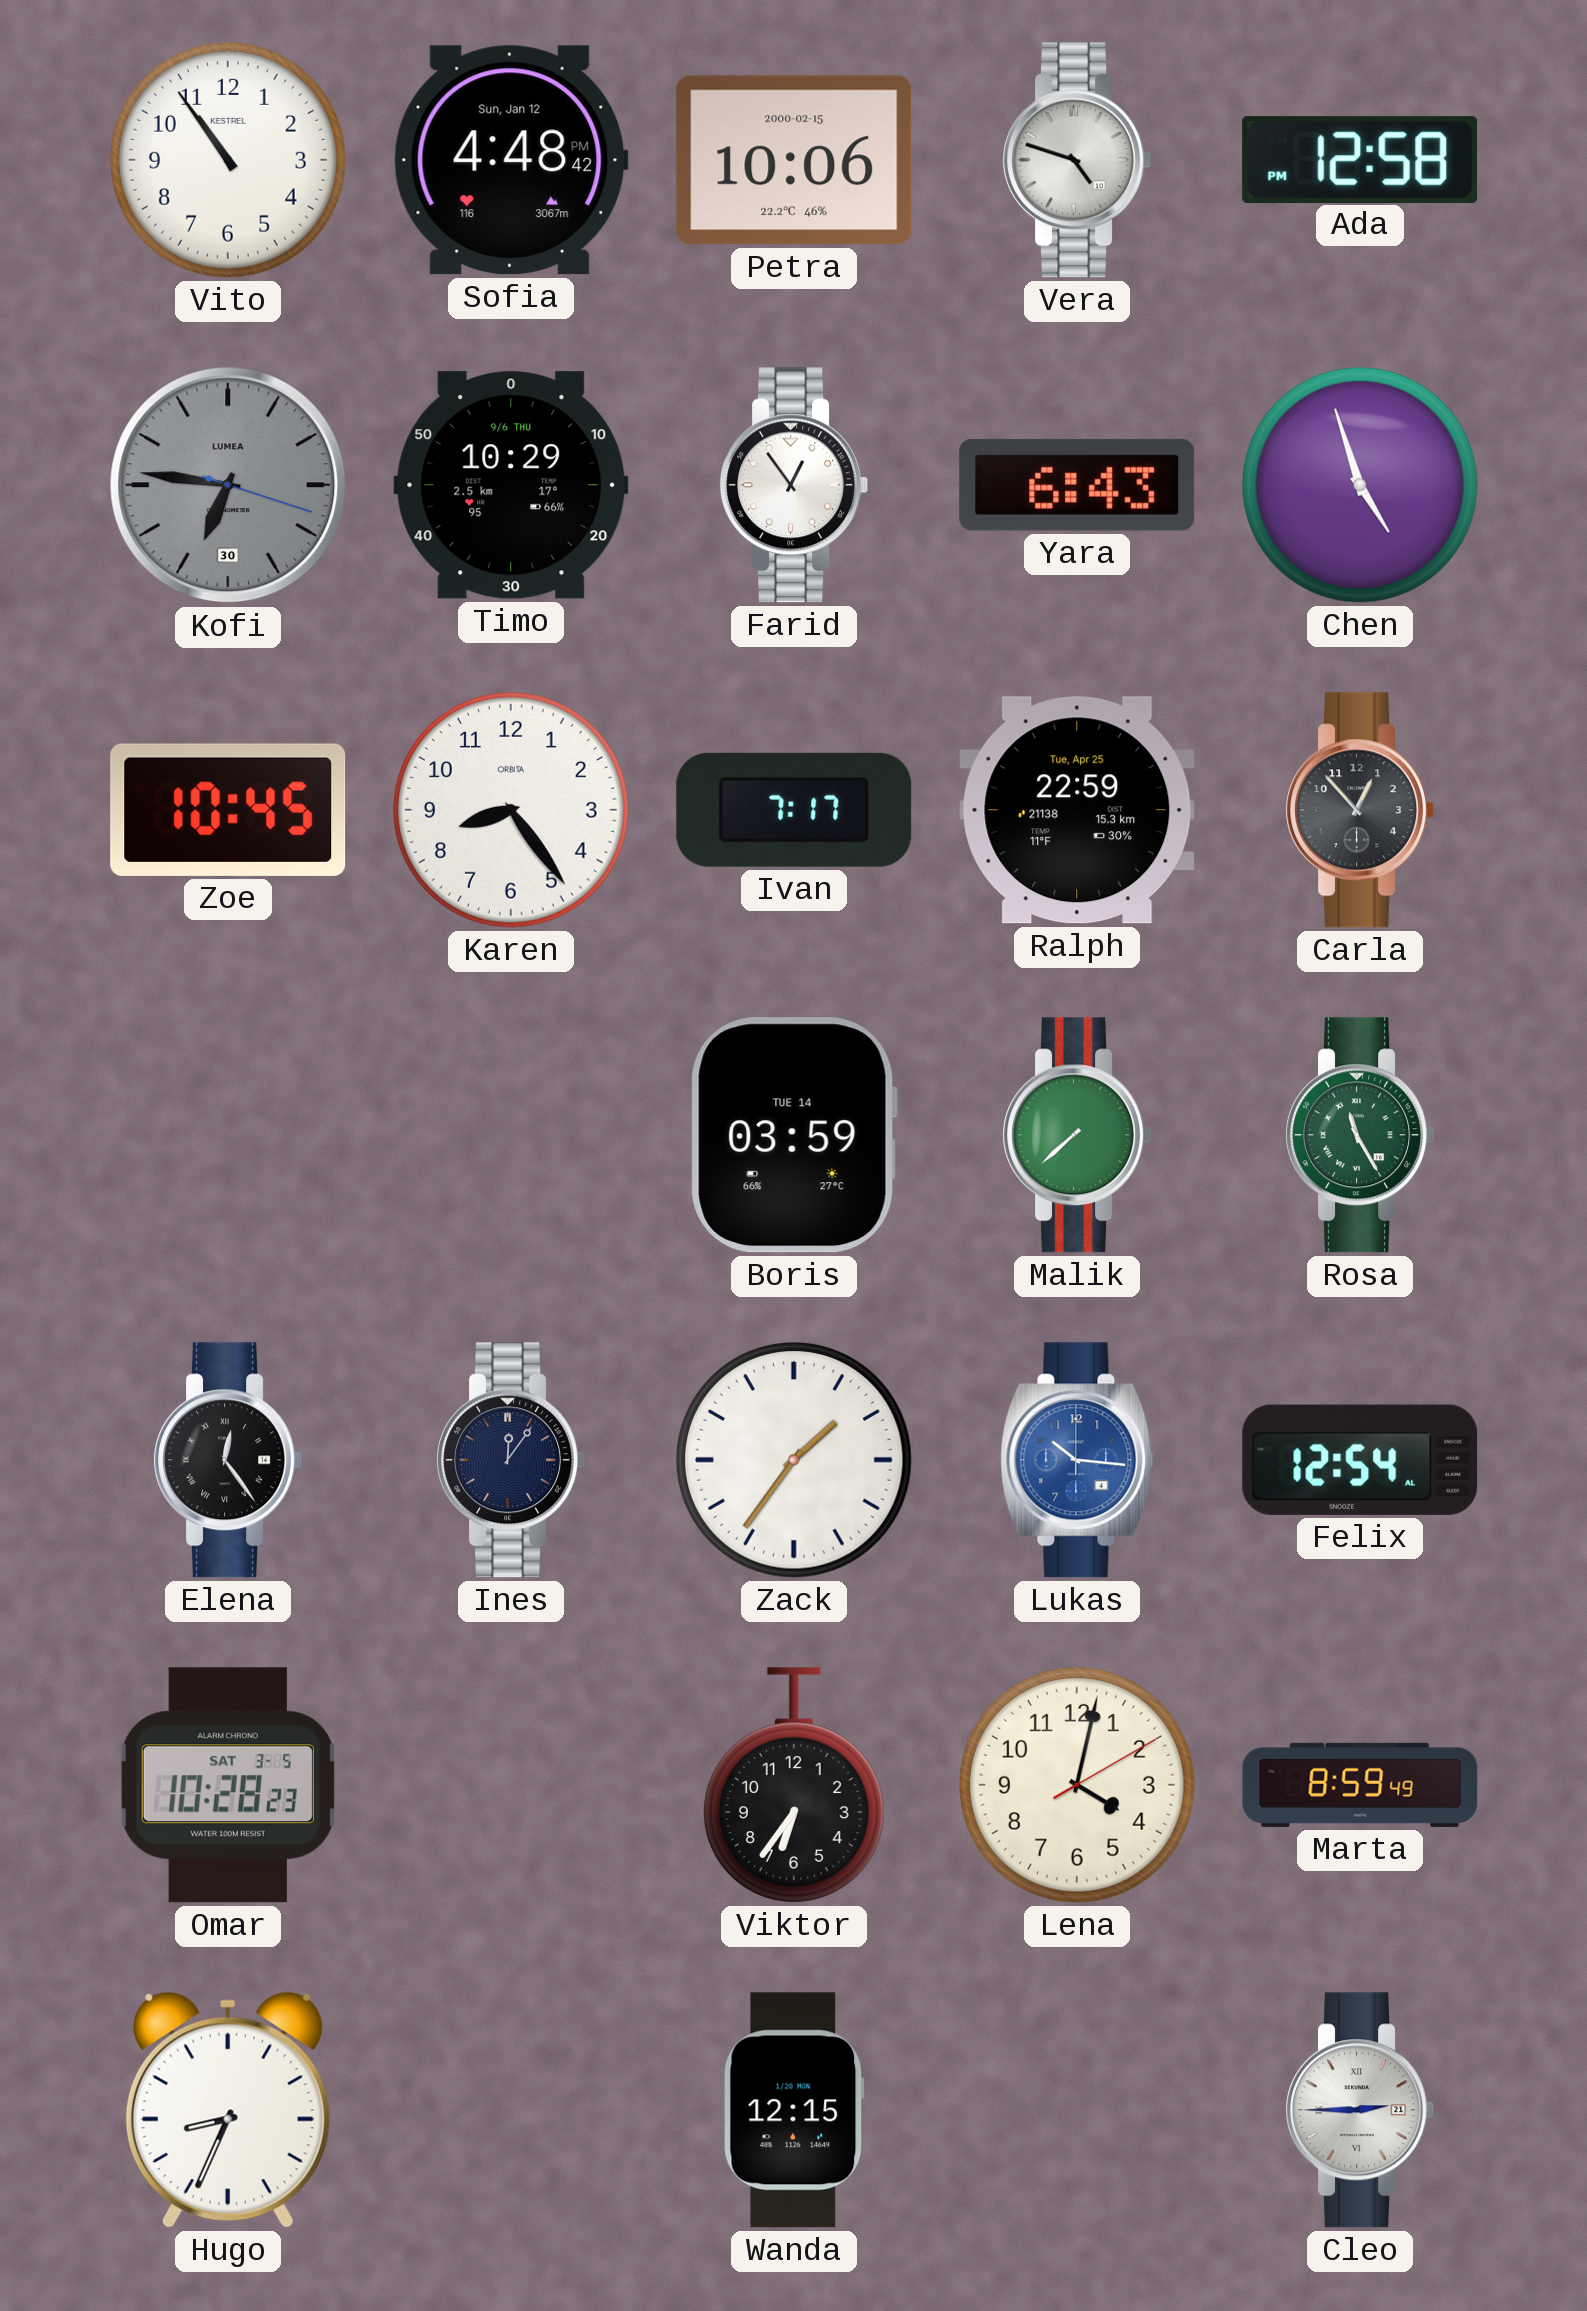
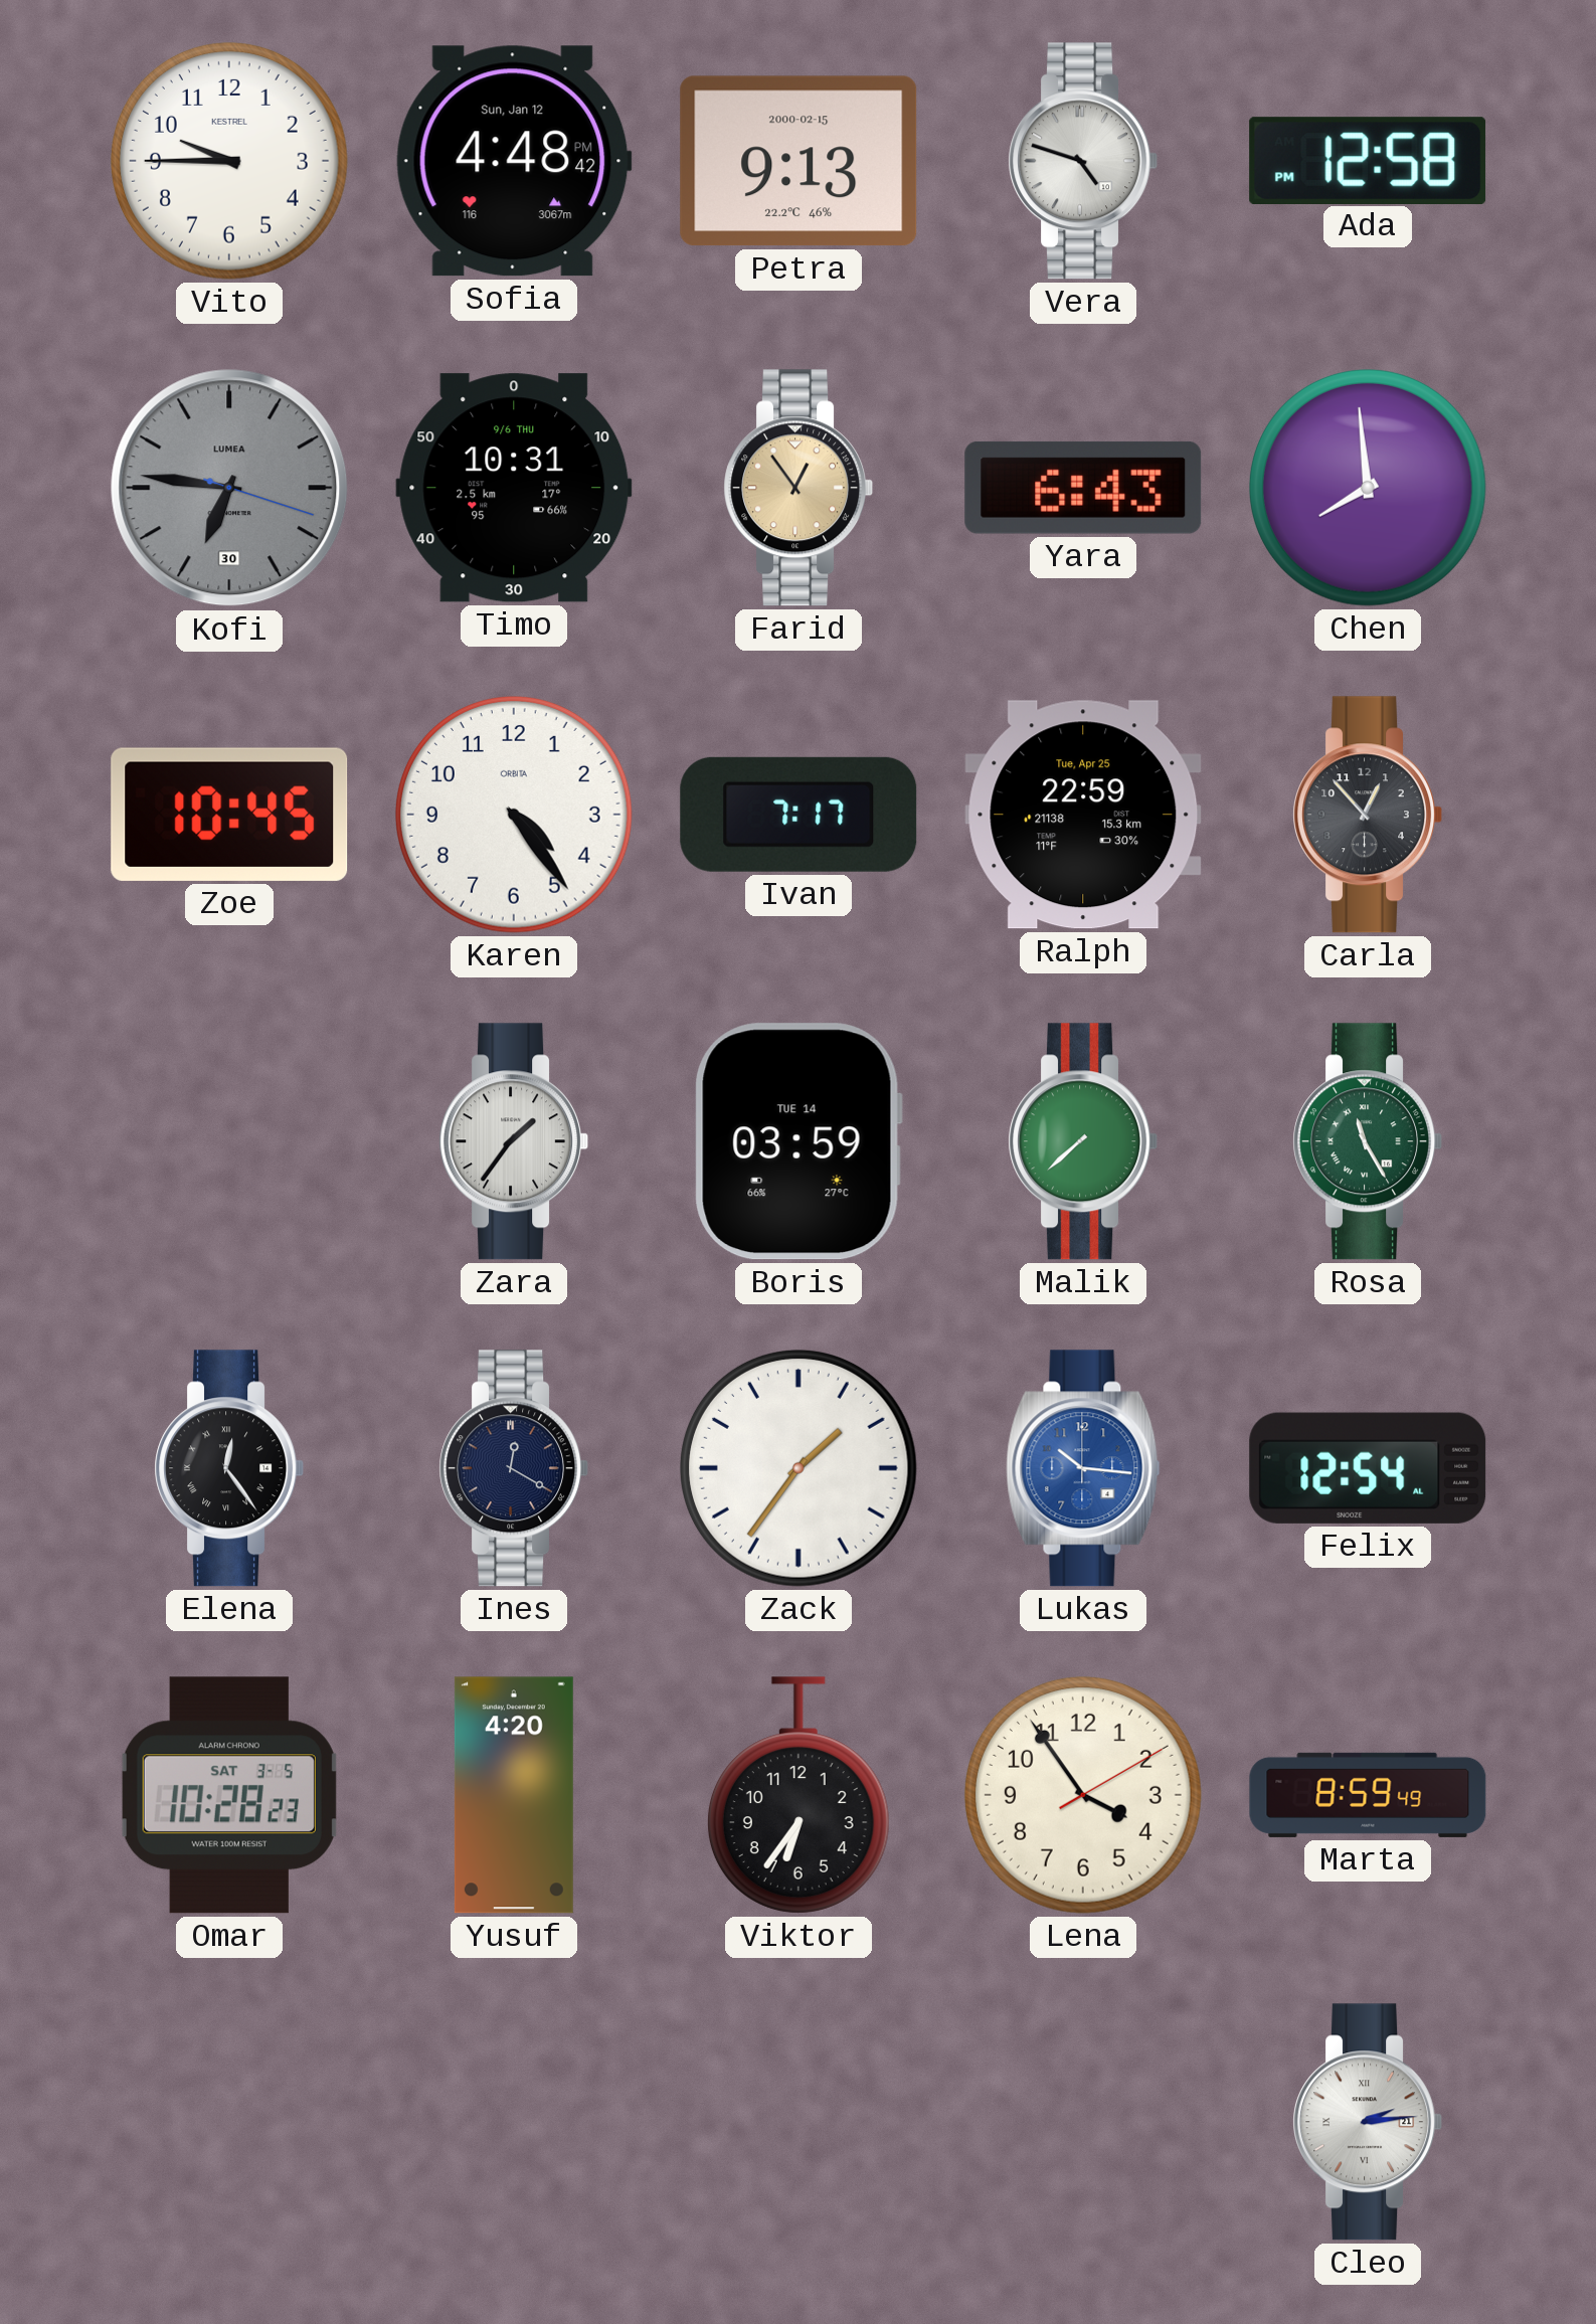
Vito: 10:54 -> 9:45
Petra: 10:06 -> 9:13
Timo: 10:29 -> 10:31
Farid dial: white -> champagne
Chen: 4:57 -> 7:59
Karen: 8:24 -> 4:24
Zara: none -> 1:36
Ines: 12:06 -> 12:20
Yusuf: none -> 4:20
Lena: 4:02 -> 3:54
Hugo: 8:34 -> none
Wanda: 12:15 -> none
Cleo: 2:45 -> 2:14
